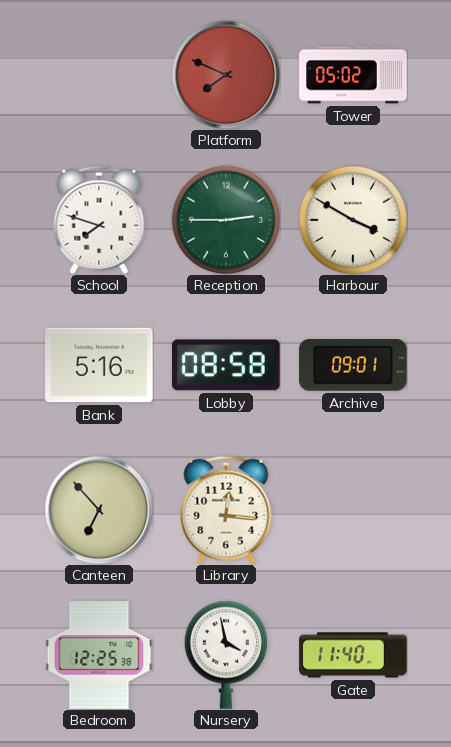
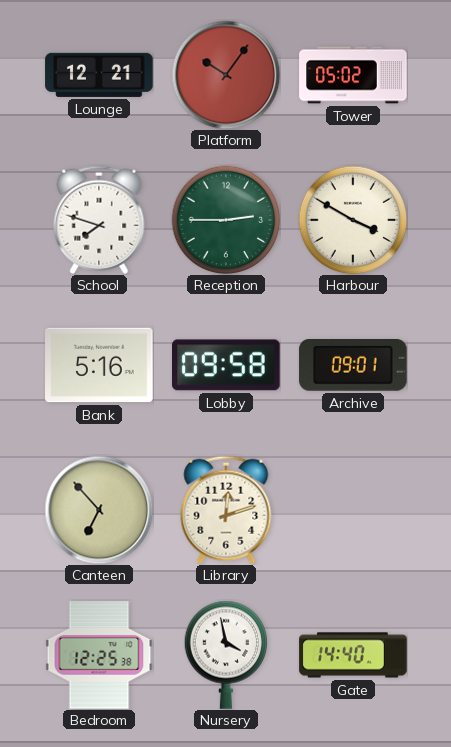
Lounge: none -> 12:21
Platform: 7:49 -> 10:06
Lobby: 08:58 -> 09:58
Library: 12:16 -> 12:12
Gate: 11:40 -> 14:40
